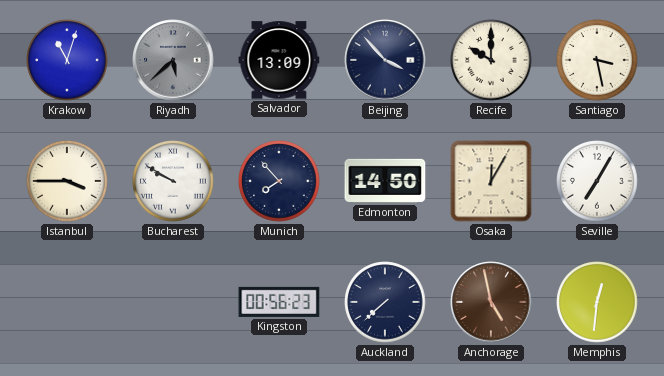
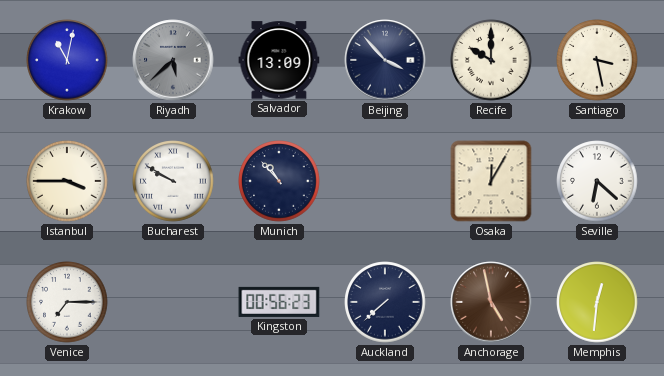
Krakow: 11:03 -> 11:02
Munich: 7:53 -> 10:53
Edmonton: 14:50 -> none
Seville: 7:05 -> 6:22
Venice: none -> 7:15
